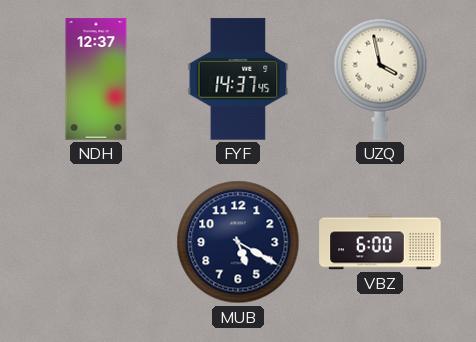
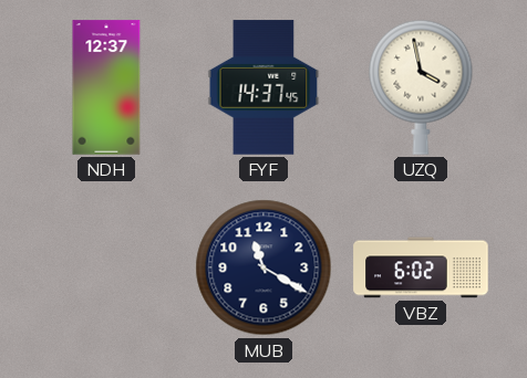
MUB: 5:20 -> 11:20
VBZ: 6:00 -> 6:02
